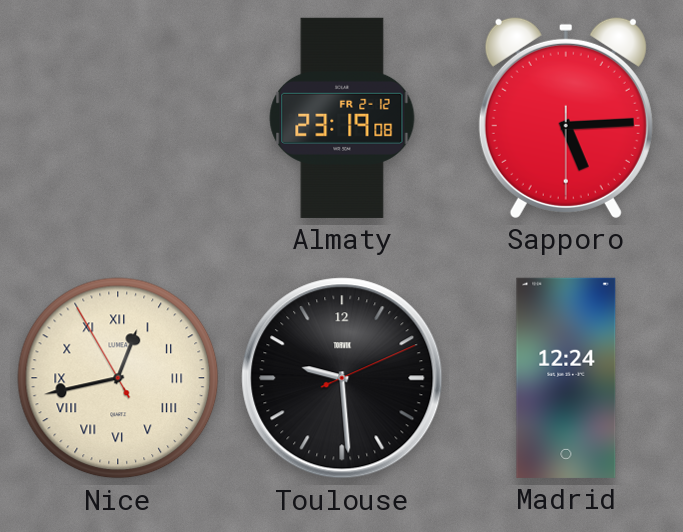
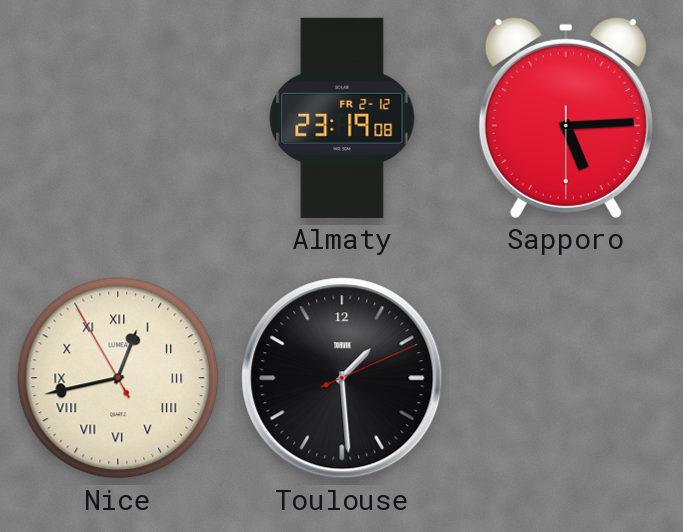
Toulouse: 9:29 -> 1:29
Madrid: 12:24 -> none
